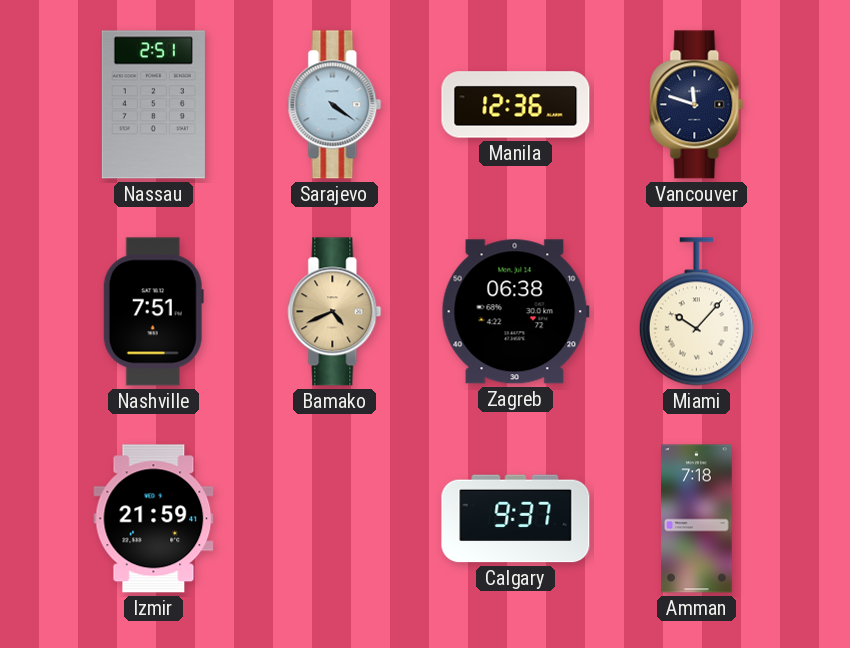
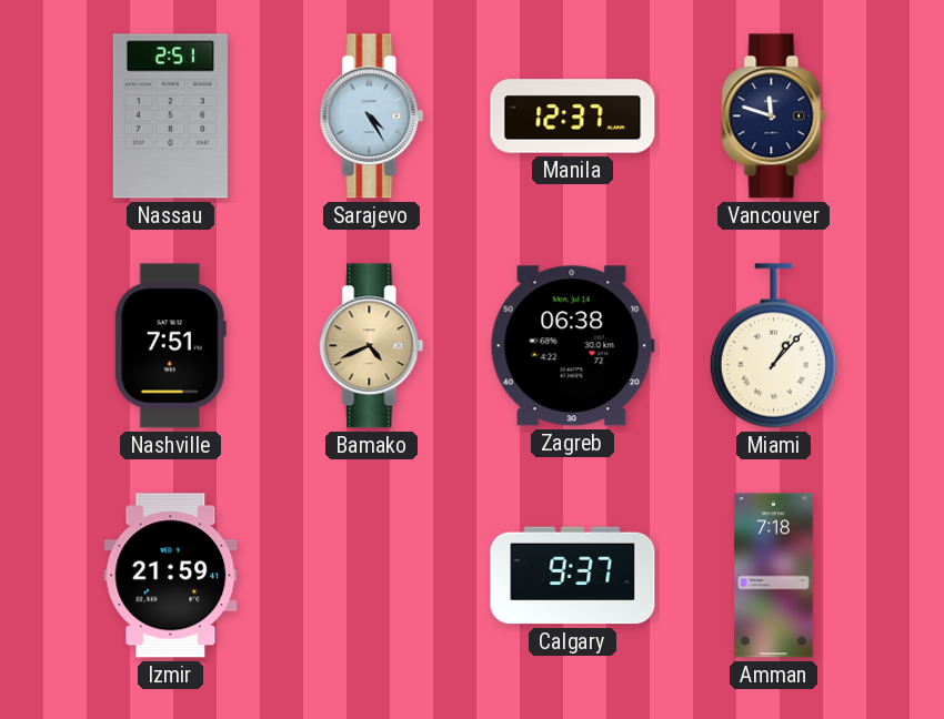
Sarajevo: 4:21 -> 4:25
Manila: 12:36 -> 12:37
Miami: 10:07 -> 1:07
